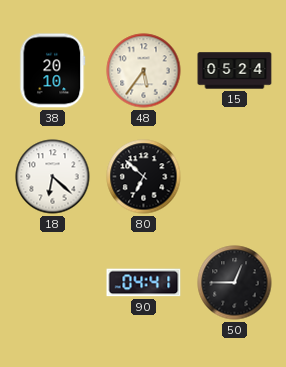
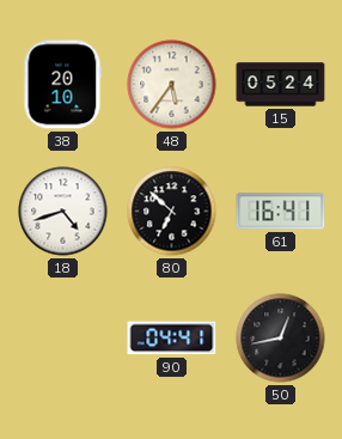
18: 6:22 -> 4:42
61: none -> 16:41
50: 12:45 -> 12:43
